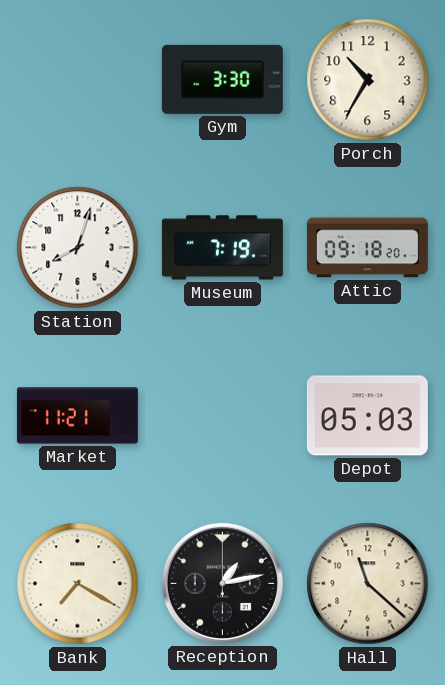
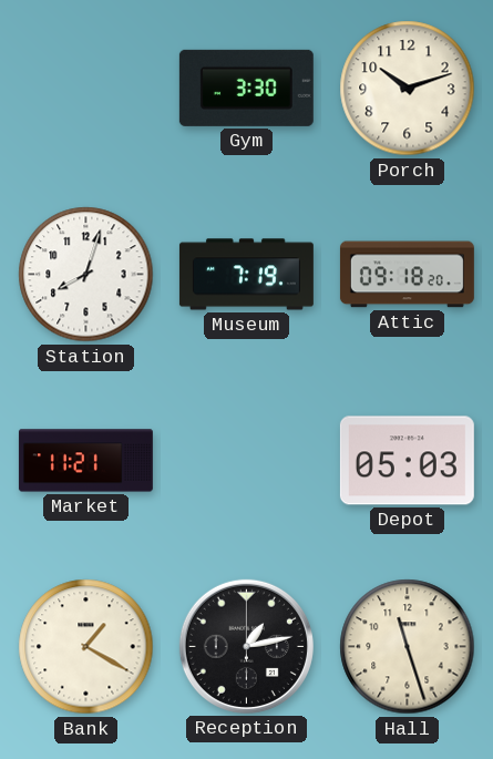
Porch: 10:35 -> 10:12
Bank: 7:20 -> 1:20
Hall: 11:22 -> 11:27
